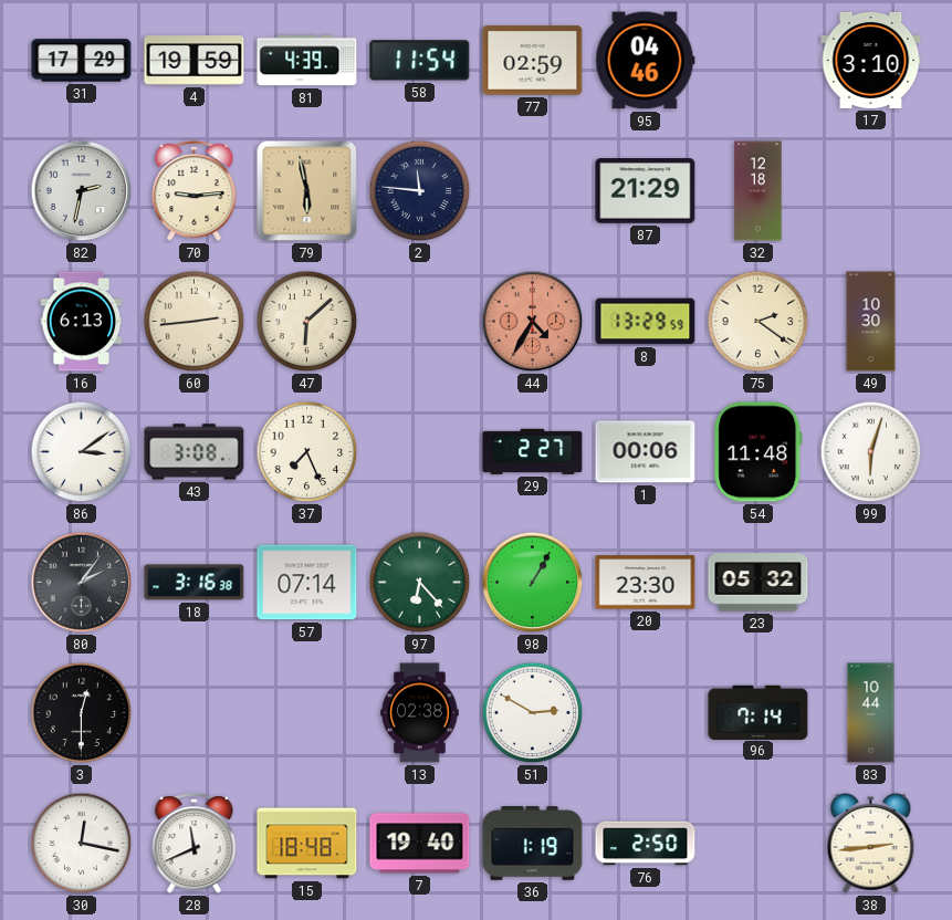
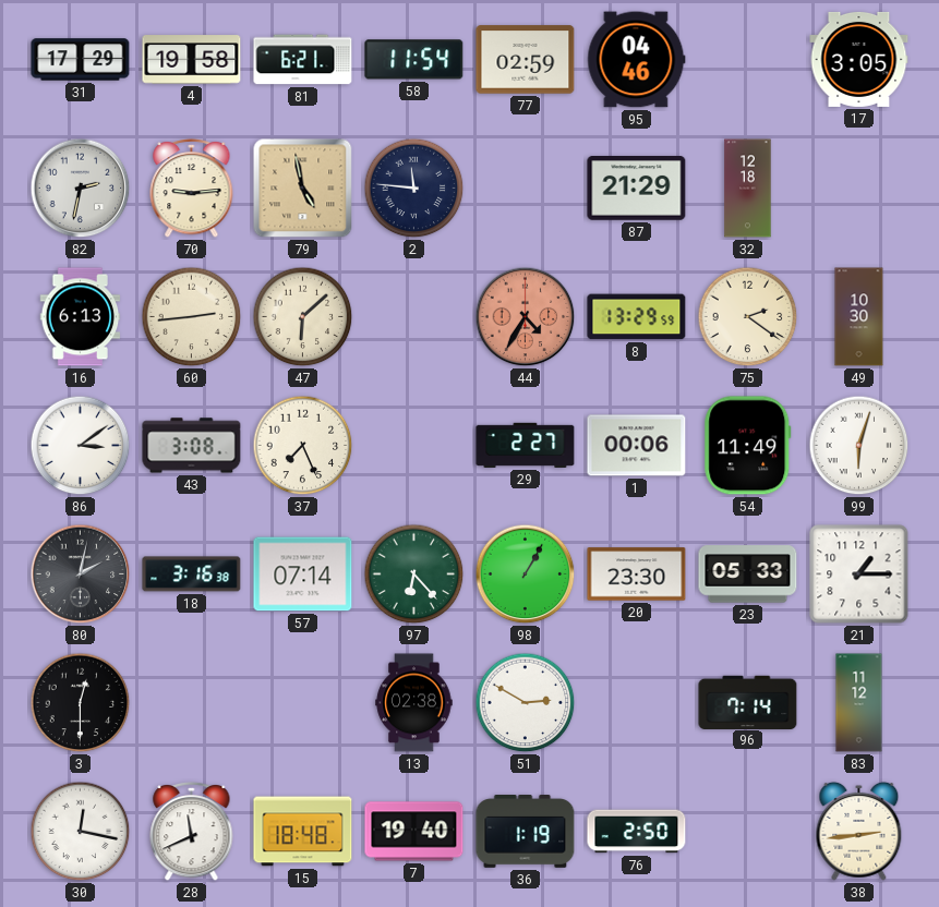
4: 19:59 -> 19:58
81: 4:39 -> 6:21
17: 3:10 -> 3:05
79: 5:58 -> 4:58
54: 11:48 -> 11:49
80: 2:06 -> 2:02
23: 05:32 -> 05:33
21: none -> 1:15
83: 10:44 -> 11:12
